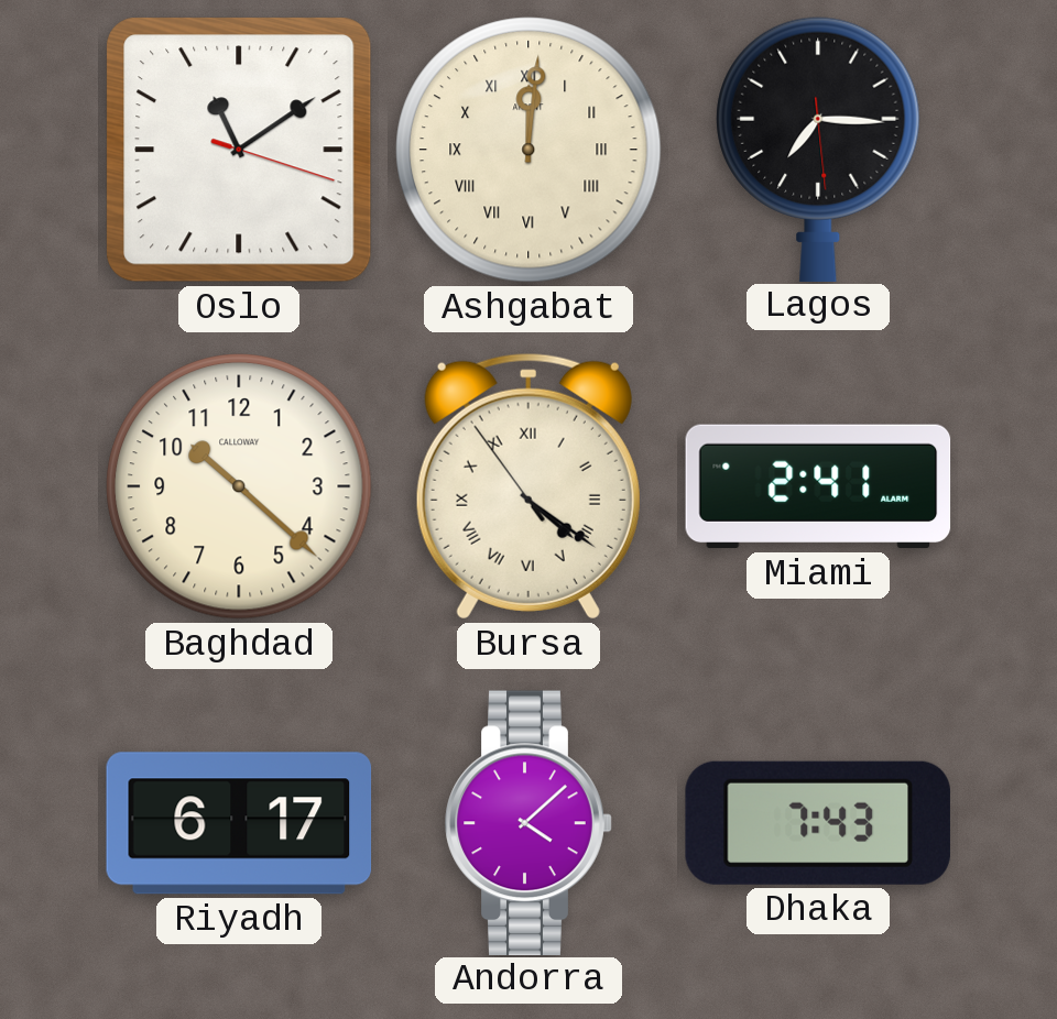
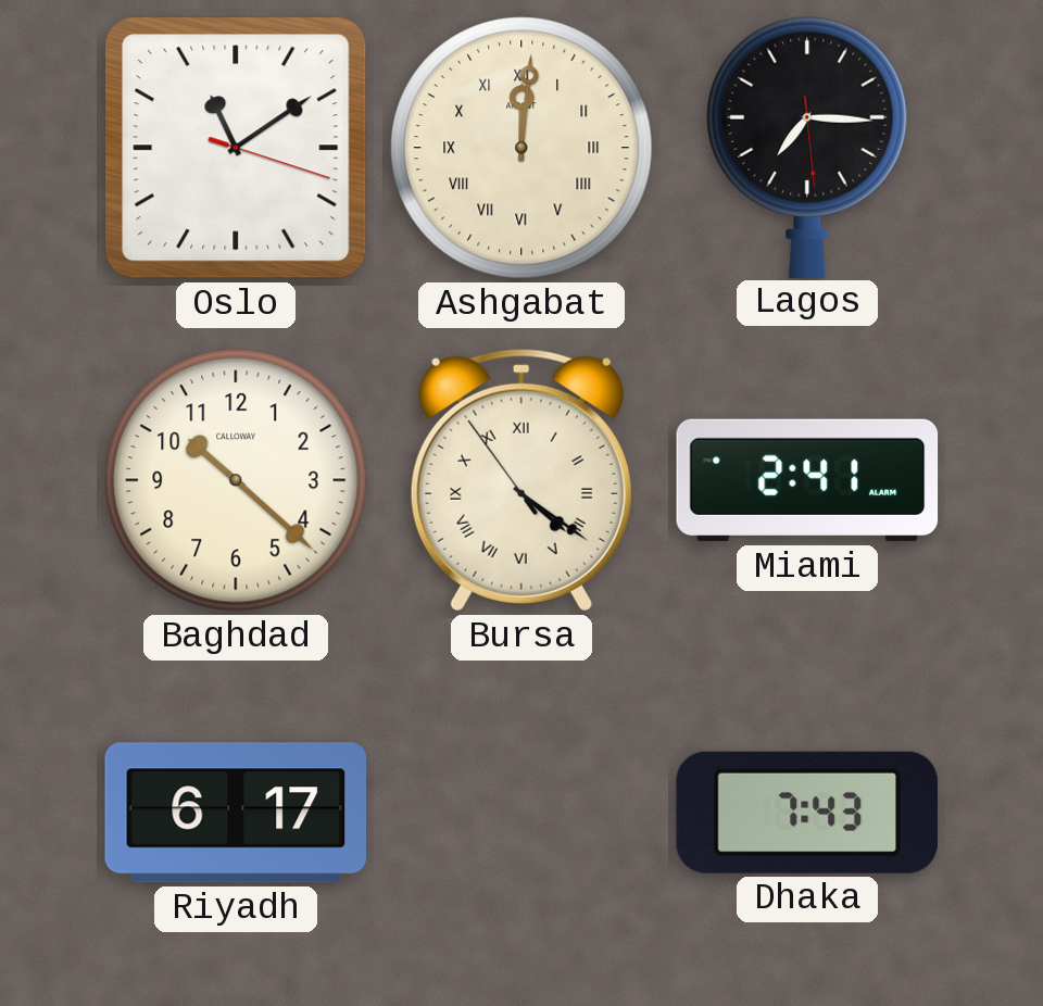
Andorra: 4:08 -> none
